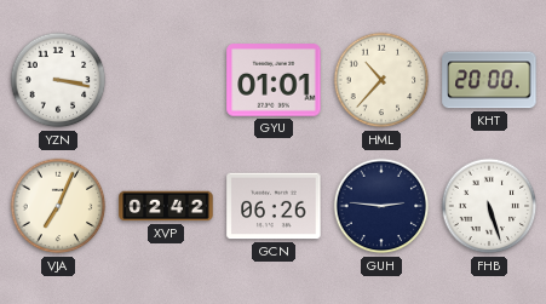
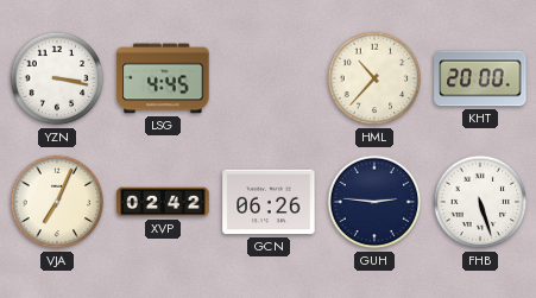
LSG: none -> 4:45
GYU: 01:01 -> none
